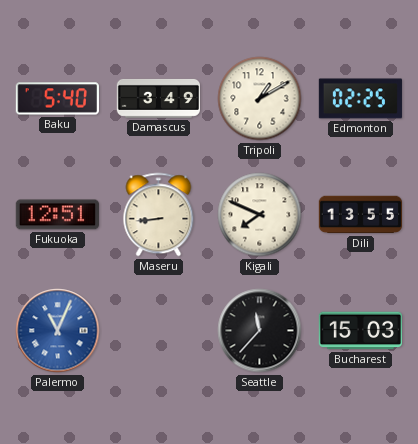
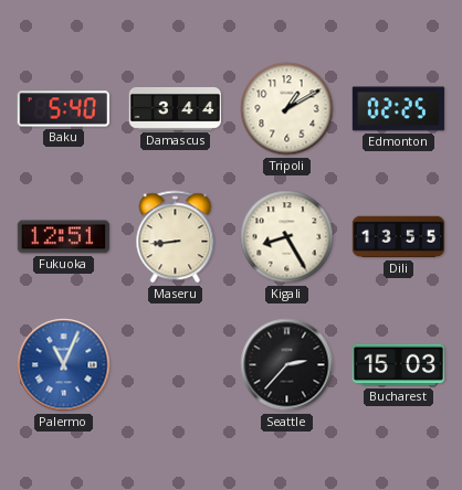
Damascus: 3:49 -> 3:44
Kigali: 7:49 -> 8:25
Seattle: 11:37 -> 2:37
